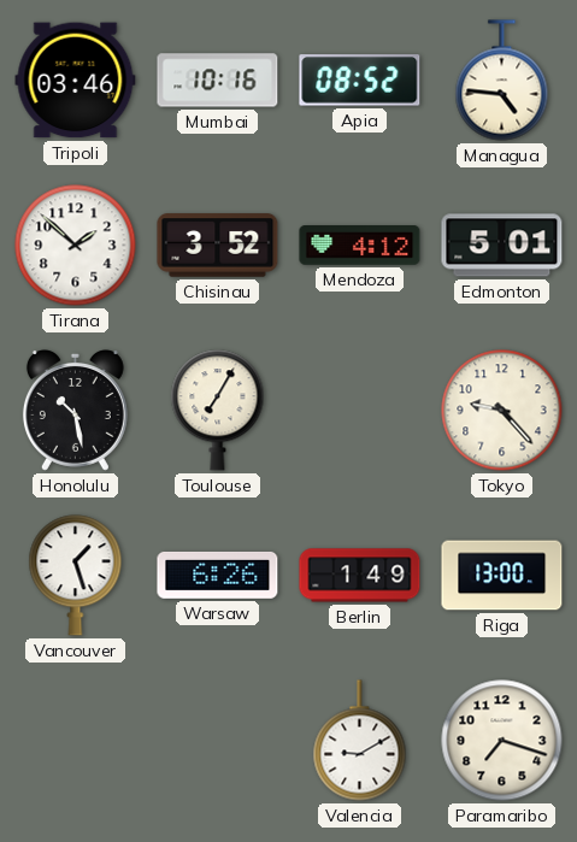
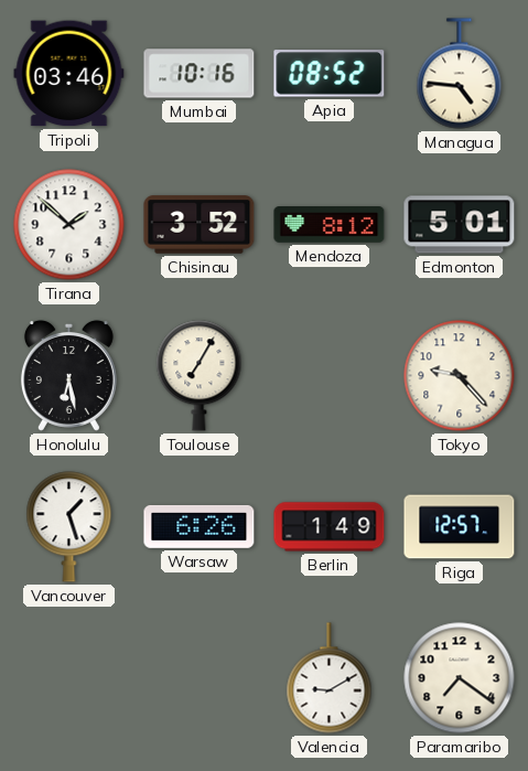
Mendoza: 4:12 -> 8:12
Honolulu: 10:28 -> 6:28
Riga: 13:00 -> 12:57
Paramaribo: 7:18 -> 7:21
